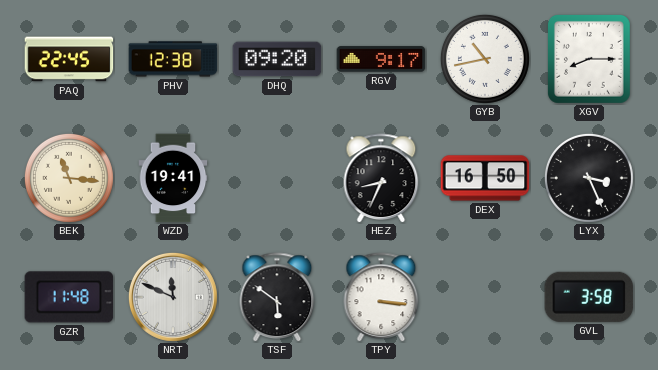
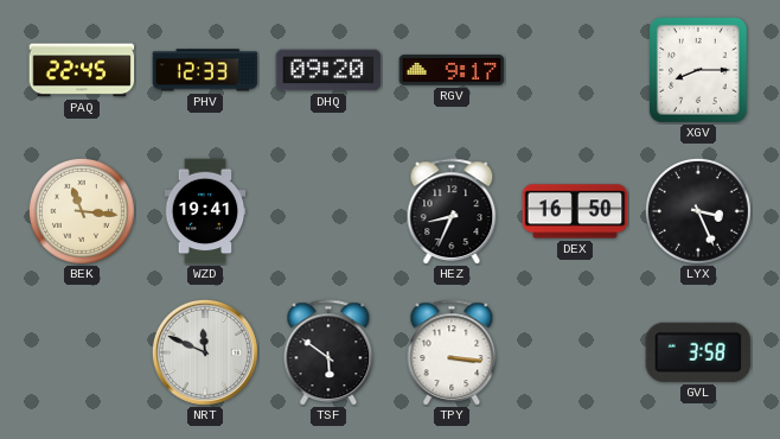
PHV: 12:38 -> 12:33
GYB: 10:43 -> none
GZR: 11:48 -> none
